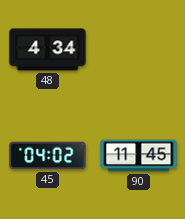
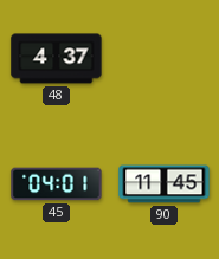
48: 4:34 -> 4:37
45: 04:02 -> 04:01
